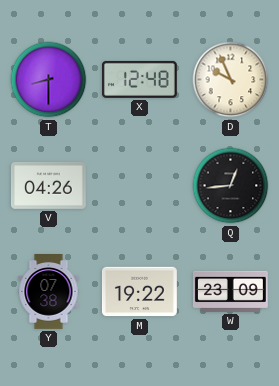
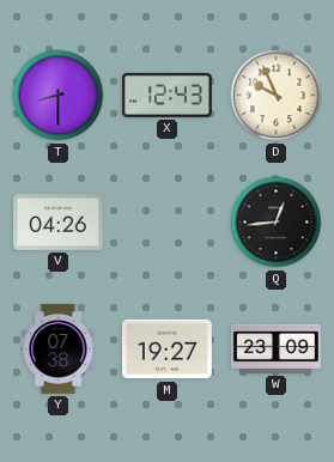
X: 12:48 -> 12:43
M: 19:22 -> 19:27
